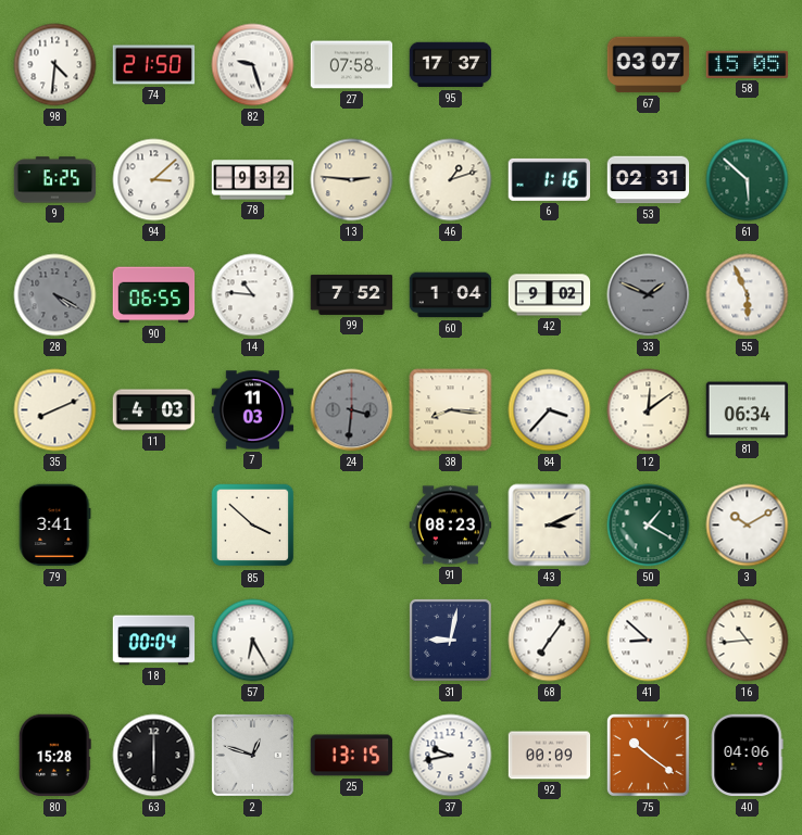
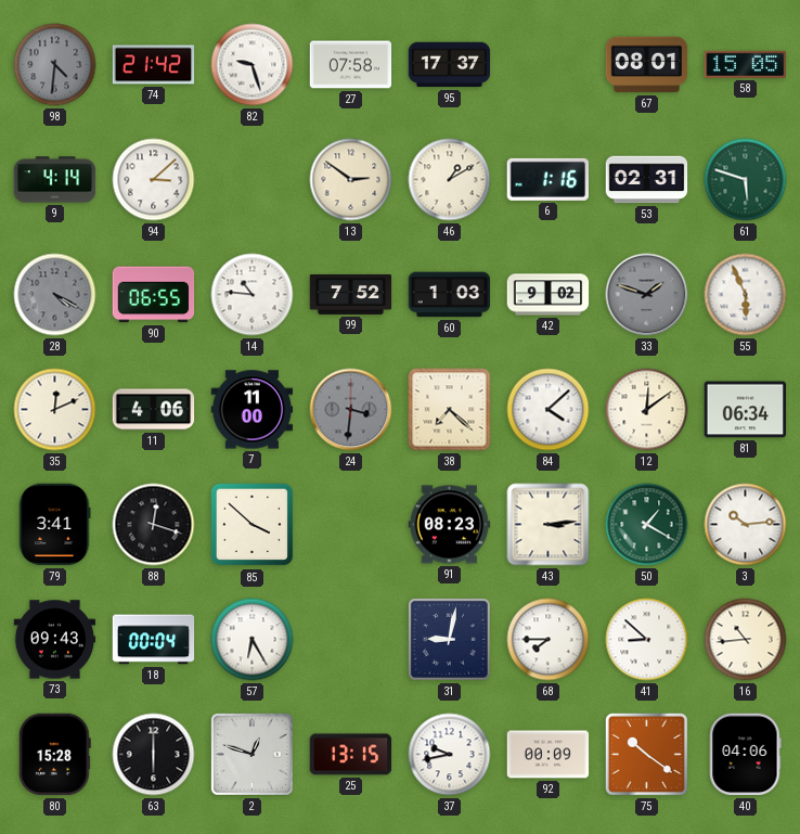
98 dial: white -> grey
74: 21:50 -> 21:42
67: 03:07 -> 08:01
9: 6:25 -> 4:14
78: 9:32 -> none
13: 2:46 -> 2:51
46: 1:12 -> 1:10
61: 5:52 -> 5:48
60: 1:04 -> 1:03
33: 1:49 -> 1:48
35: 8:11 -> 12:11
11: 4:03 -> 4:06
7: 11:03 -> 11:00
38: 8:16 -> 7:22
84: 3:37 -> 4:08
88: none -> 12:18
43: 3:11 -> 3:14
3: 10:10 -> 10:14
73: none -> 09:43
68: 7:06 -> 7:45
